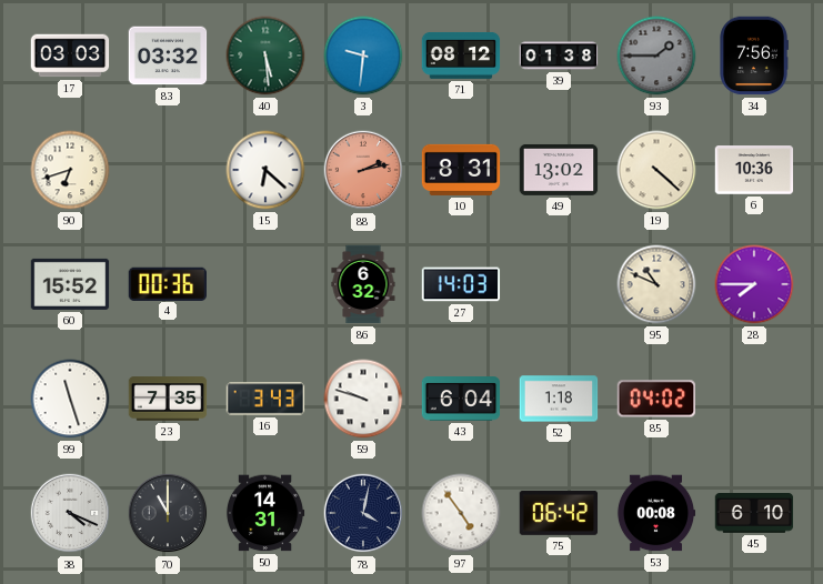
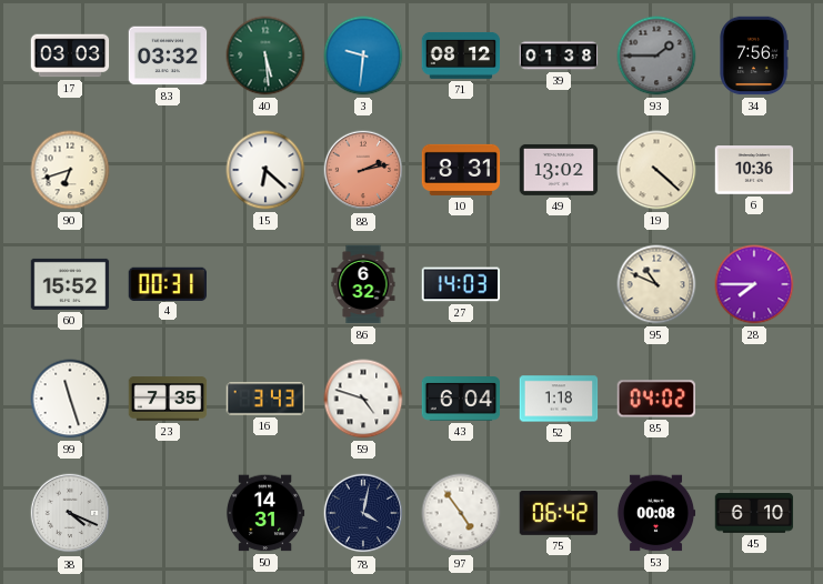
4: 00:36 -> 00:31
59: 9:48 -> 4:48
70: 11:00 -> none
